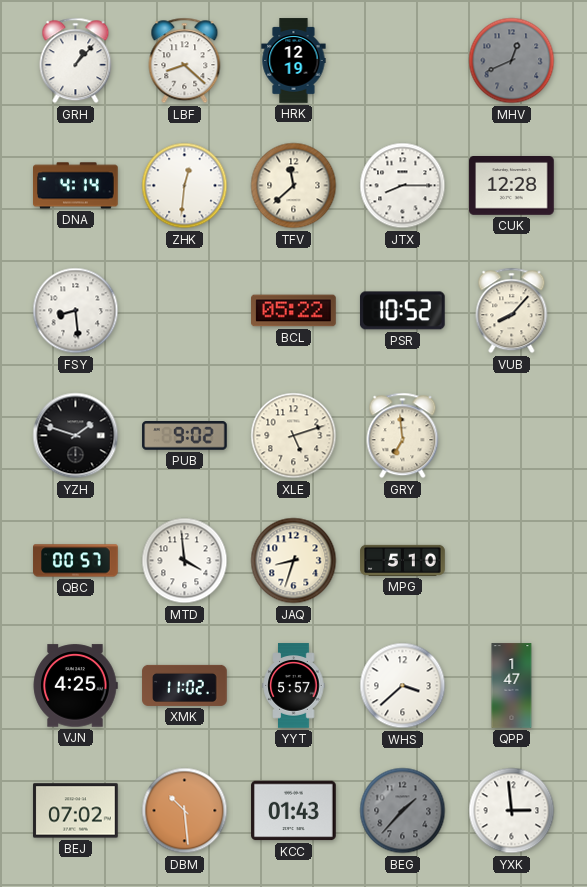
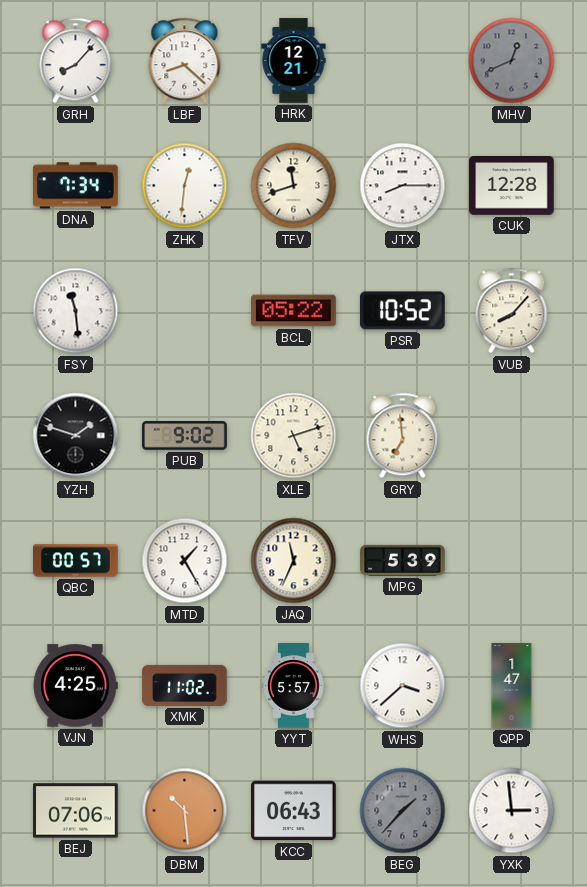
GRH: 1:07 -> 8:07
HRK: 12:19 -> 12:21
DNA: 4:14 -> 7:34
TFV: 11:38 -> 11:42
FSY: 8:29 -> 11:29
MTD: 3:59 -> 1:25
JAQ: 8:33 -> 11:34
MPG: 5:10 -> 5:39
BEJ: 07:02 -> 07:06
KCC: 01:43 -> 06:43
